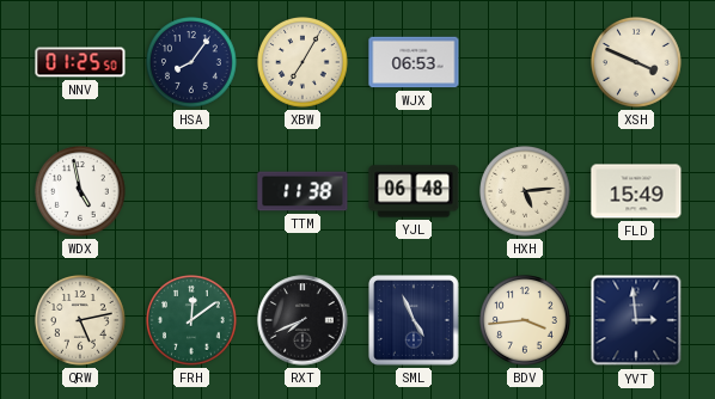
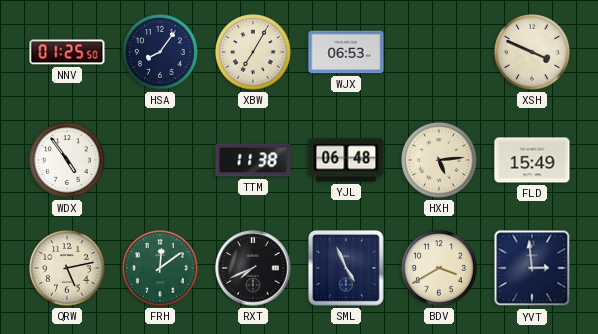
WDX: 4:58 -> 4:54
BDV: 3:44 -> 3:40
